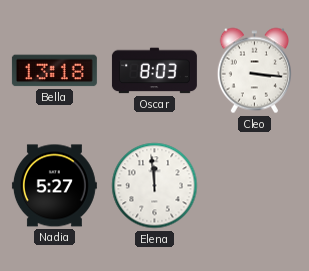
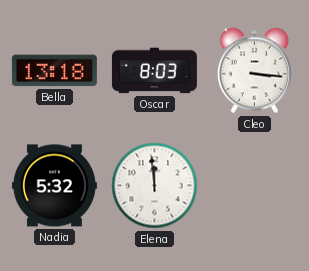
Nadia: 5:27 -> 5:32
